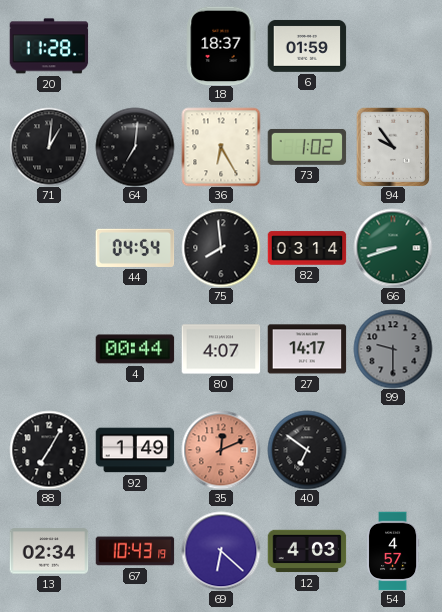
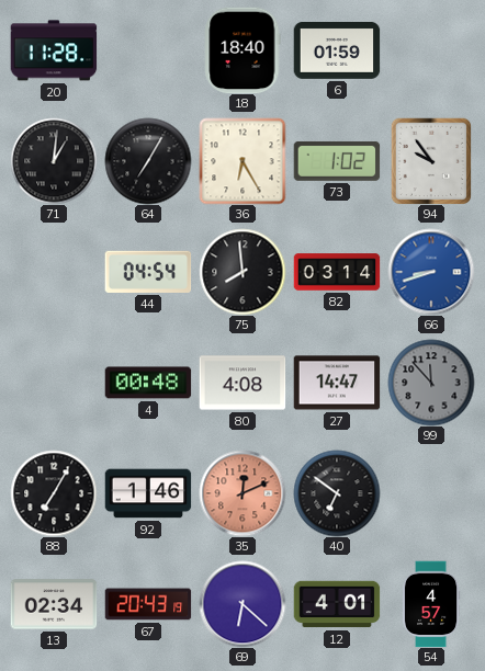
18: 18:37 -> 18:40
64: 7:01 -> 7:05
66 dial: green -> blue
4: 00:44 -> 00:48
80: 4:07 -> 4:08
27: 14:17 -> 14:47
99: 9:30 -> 11:53
92: 1:49 -> 1:46
67: 10:43 -> 20:43
12: 4:03 -> 4:01
